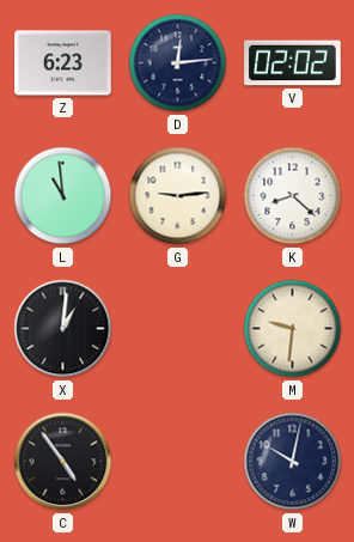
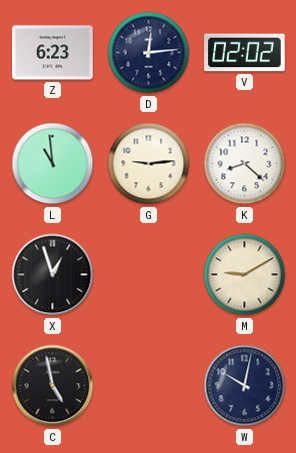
X: 1:01 -> 12:57
M: 9:31 -> 9:10
C: 4:54 -> 4:58
